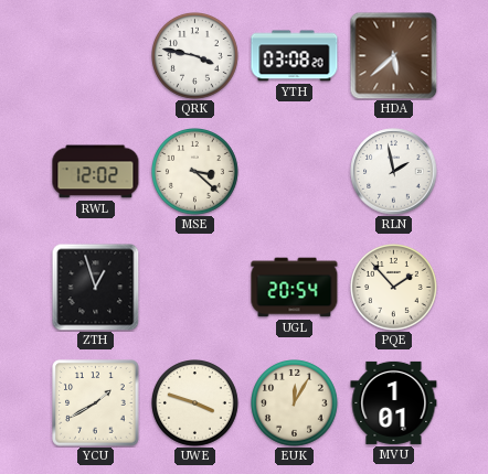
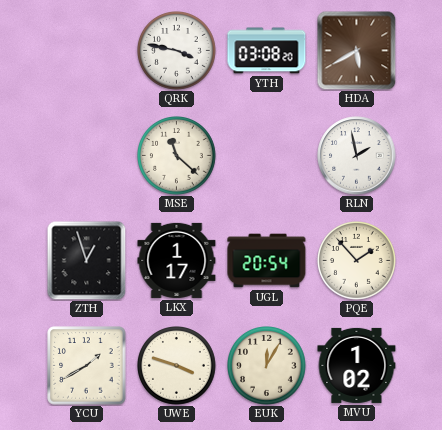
HDA: 5:38 -> 5:40
RWL: 12:02 -> none
MSE: 3:22 -> 11:22
LKX: none -> 1:17
MVU: 1:01 -> 1:02
